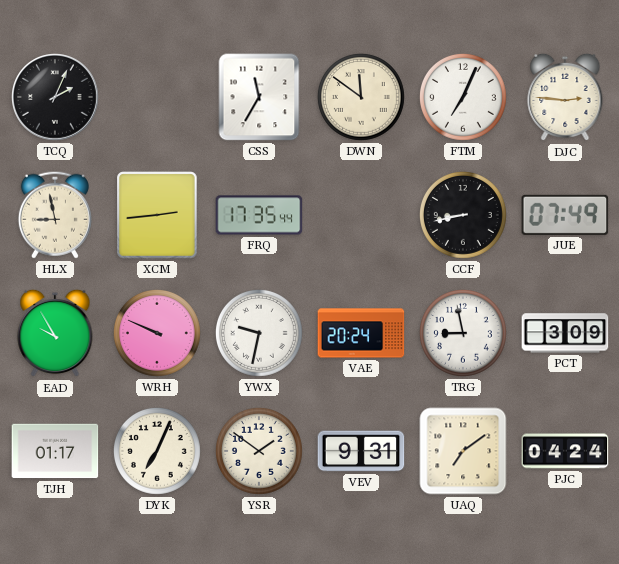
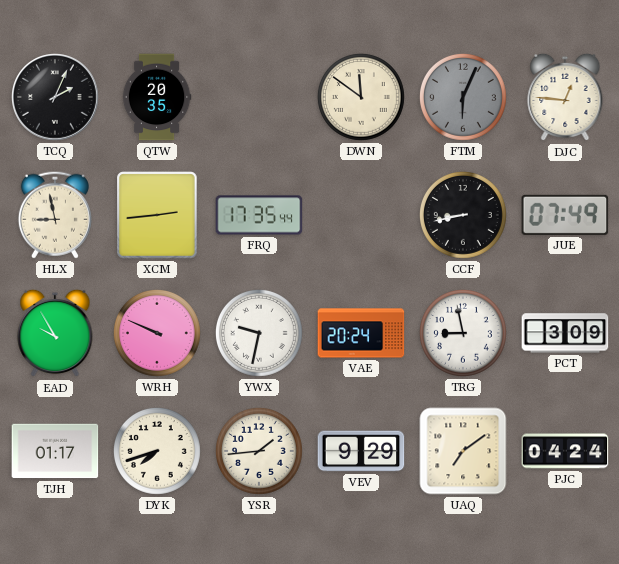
QTW: none -> 20:35
CSS: 11:35 -> none
FTM: 7:04 -> 6:04
FTM dial: white -> grey
DJC: 2:46 -> 12:46
DYK: 7:04 -> 7:42
YSR: 1:51 -> 1:44
VEV: 9:31 -> 9:29
